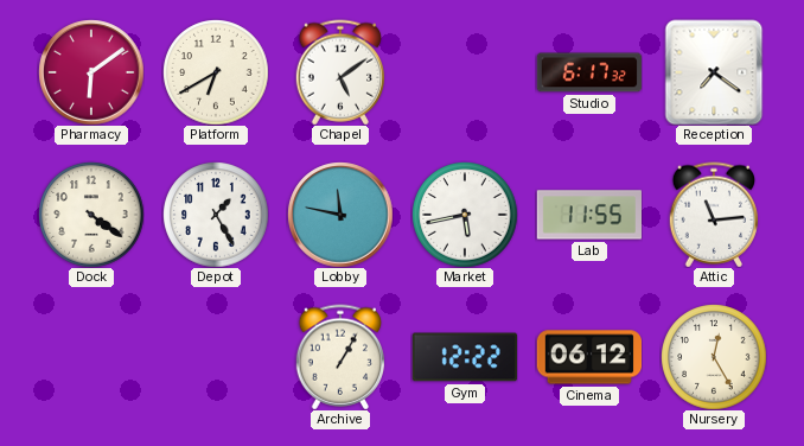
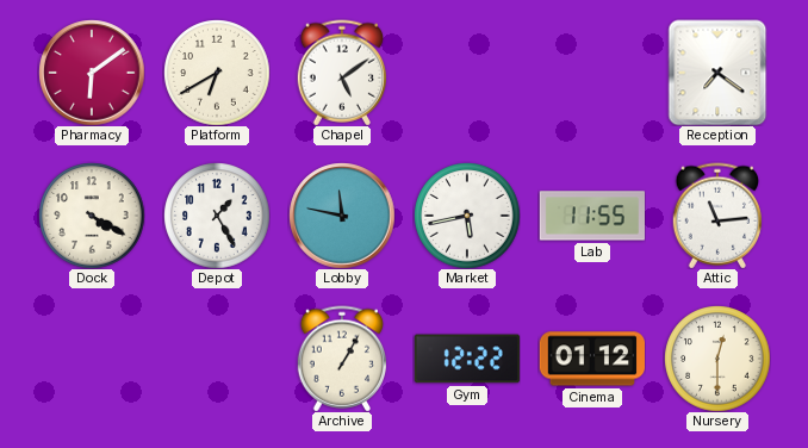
Studio: 6:17 -> none
Dock: 4:21 -> 4:20
Cinema: 06:12 -> 01:12
Nursery: 12:25 -> 12:30
